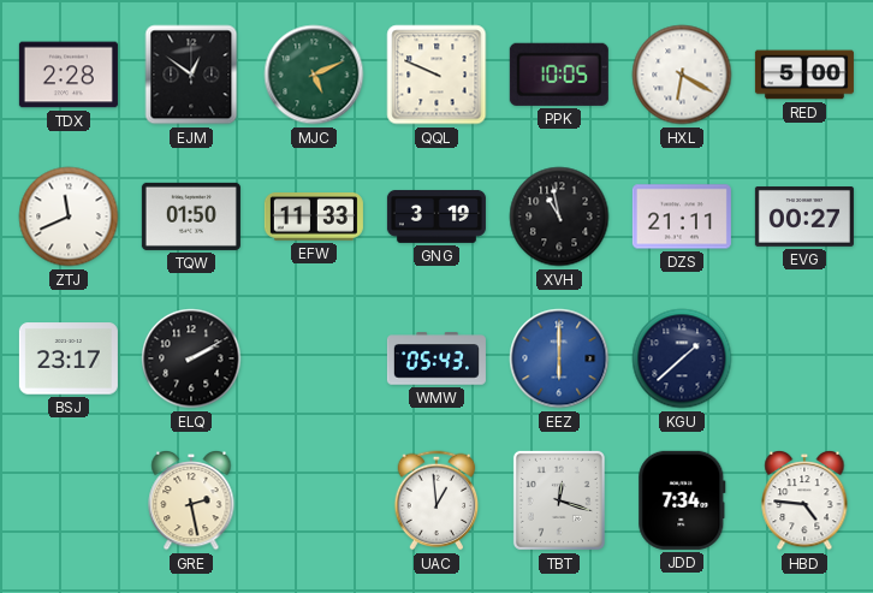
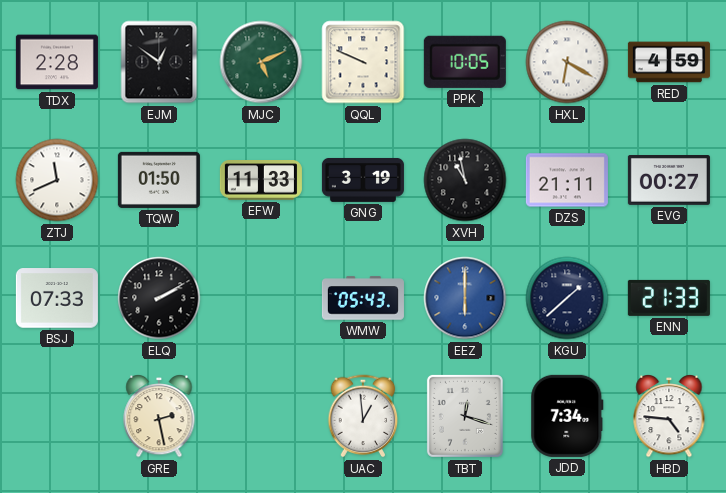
RED: 5:00 -> 4:59
BSJ: 23:17 -> 07:33
ENN: none -> 21:33
